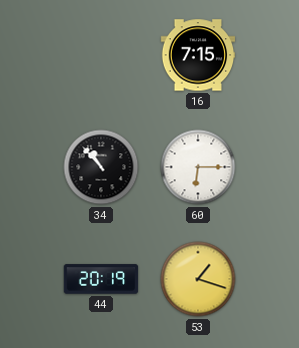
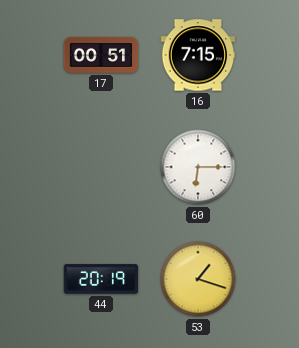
17: none -> 00:51
34: 10:53 -> none
